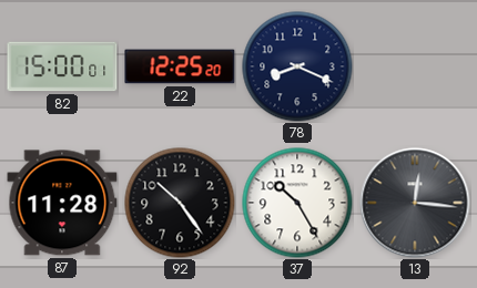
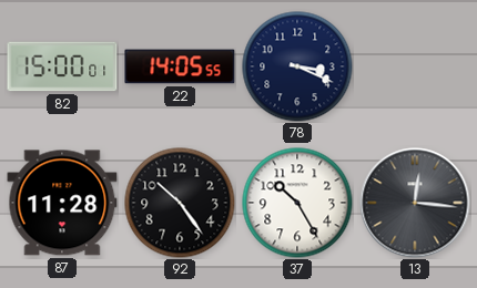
22: 12:25 -> 14:05
78: 8:19 -> 3:19
